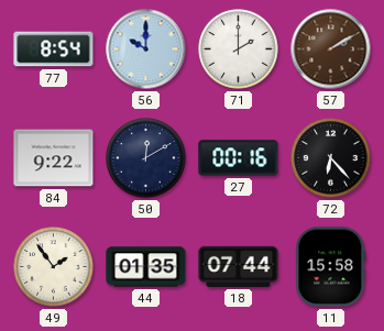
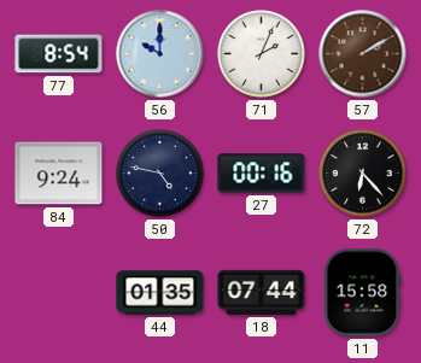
71: 2:00 -> 2:04
84: 9:22 -> 9:24
50: 12:10 -> 4:47
49: 1:54 -> none
